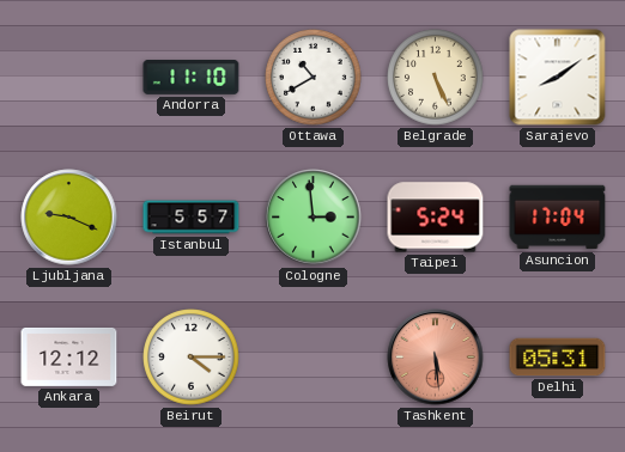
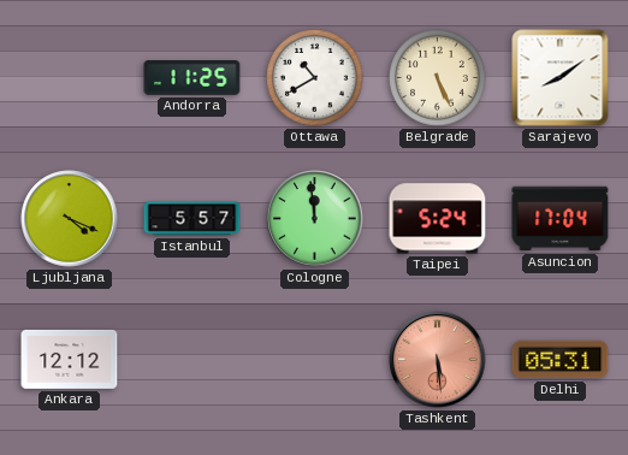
Andorra: 11:10 -> 11:25
Ljubljana: 9:19 -> 4:19
Cologne: 2:59 -> 11:59
Beirut: 4:15 -> none
